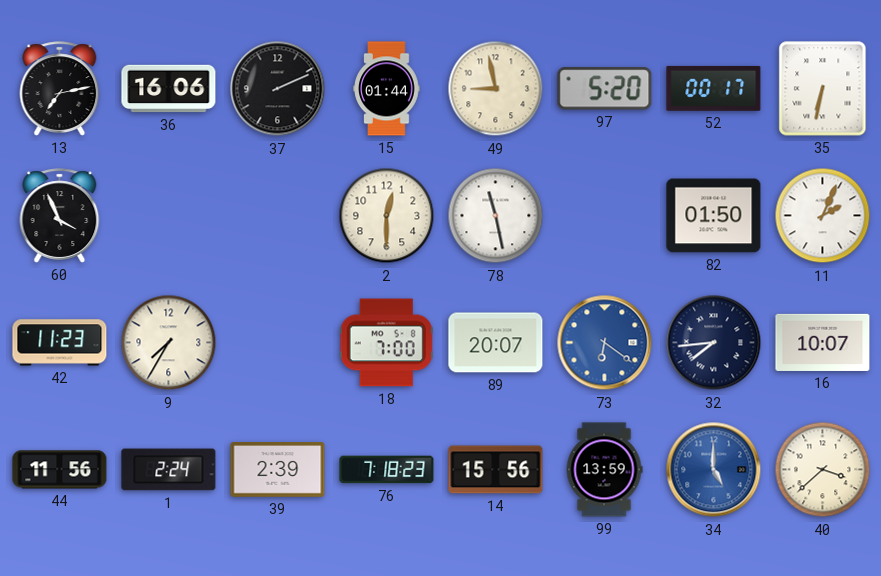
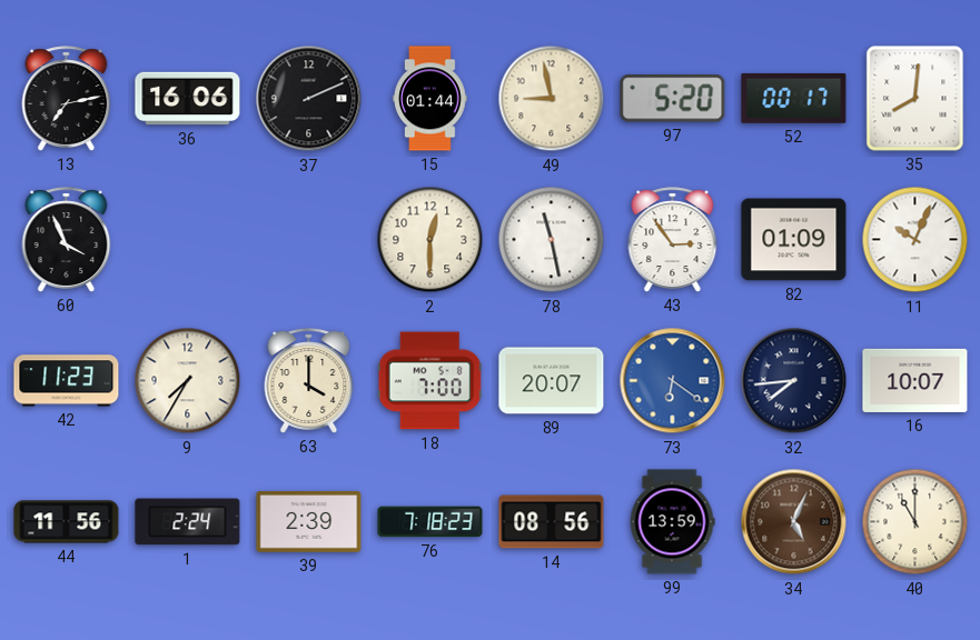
35: 6:32 -> 8:01
43: none -> 2:54
82: 01:50 -> 01:09
11: 2:04 -> 10:04
63: none -> 4:00
14: 15:56 -> 08:56
34: 5:00 -> 5:04
34 dial: blue -> brown
40: 3:38 -> 11:00
